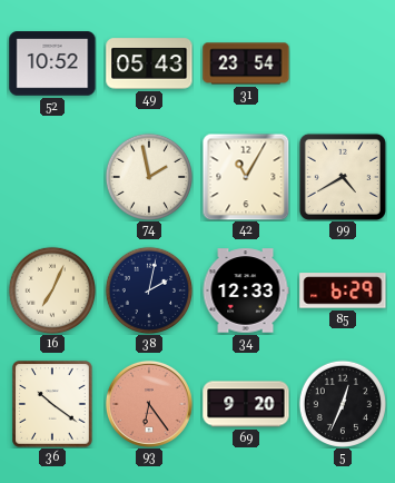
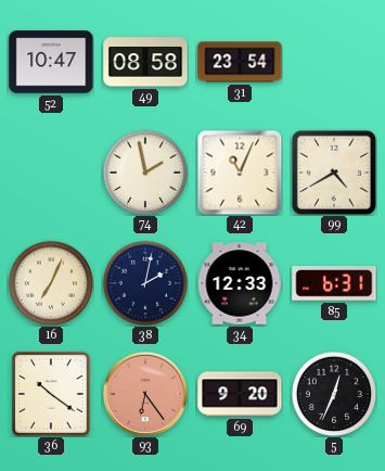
52: 10:52 -> 10:47
49: 05:43 -> 08:58
42: 11:05 -> 11:04
85: 6:29 -> 6:31
